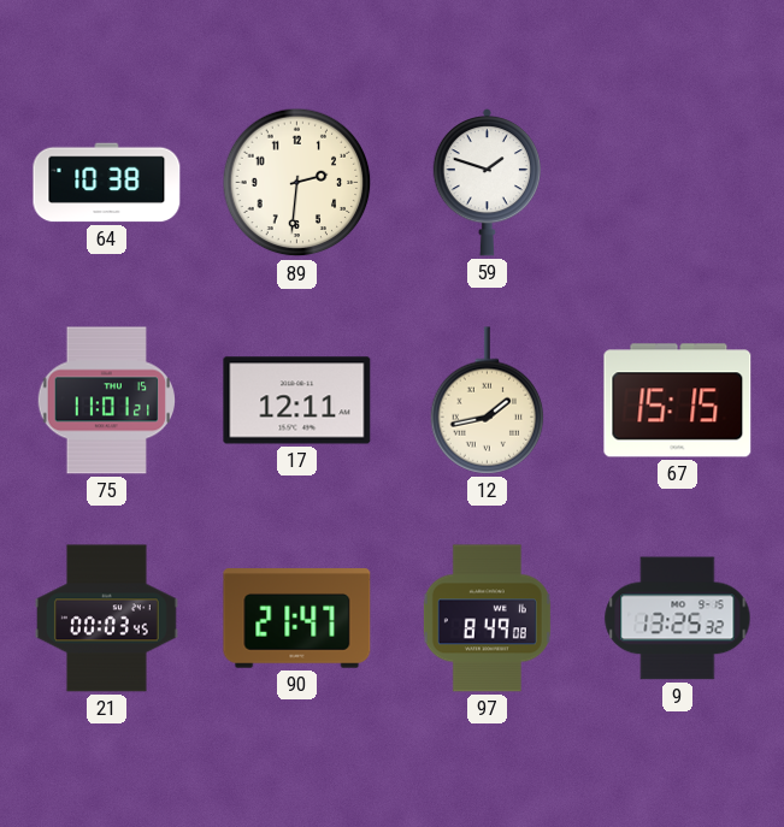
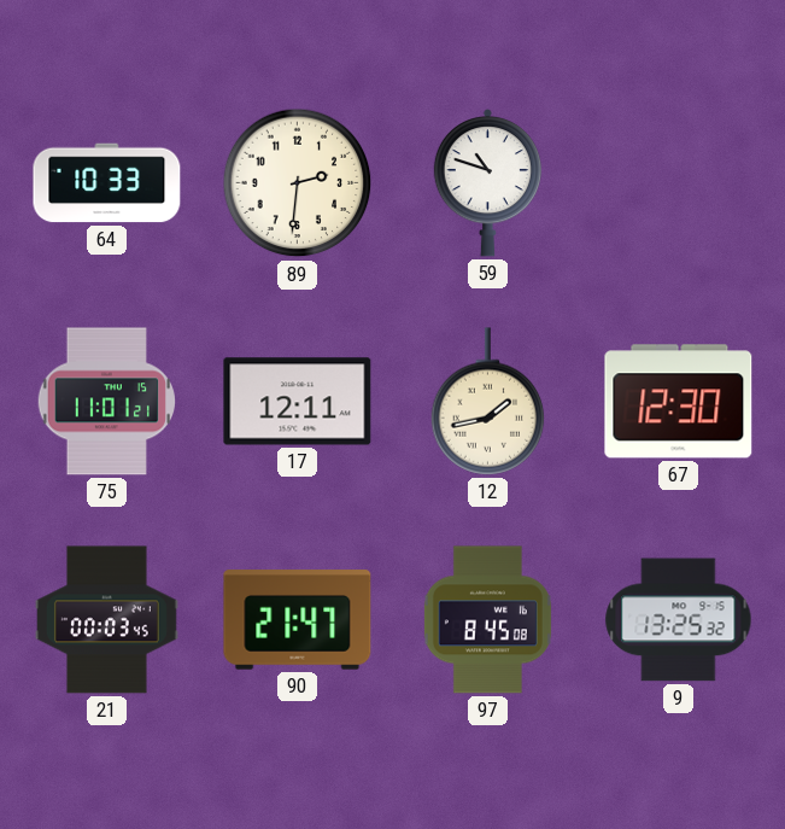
64: 10:38 -> 10:33
59: 1:48 -> 10:48
67: 15:15 -> 12:30
97: 8:49 -> 8:45
